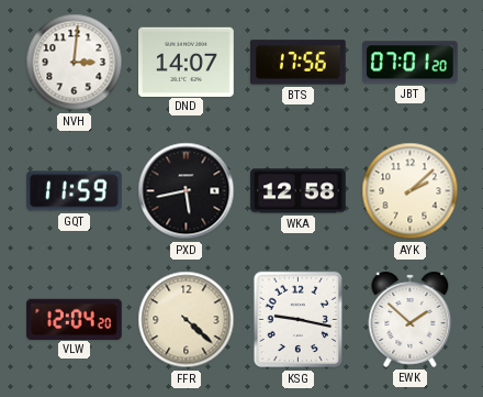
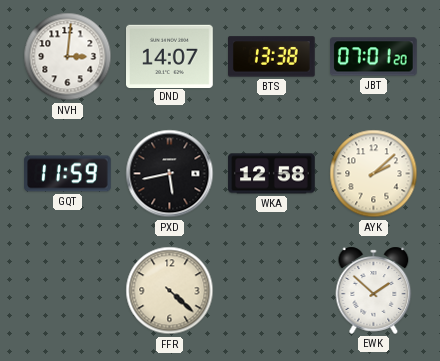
BTS: 17:56 -> 13:38
VLW: 12:04 -> none
KSG: 9:17 -> none
